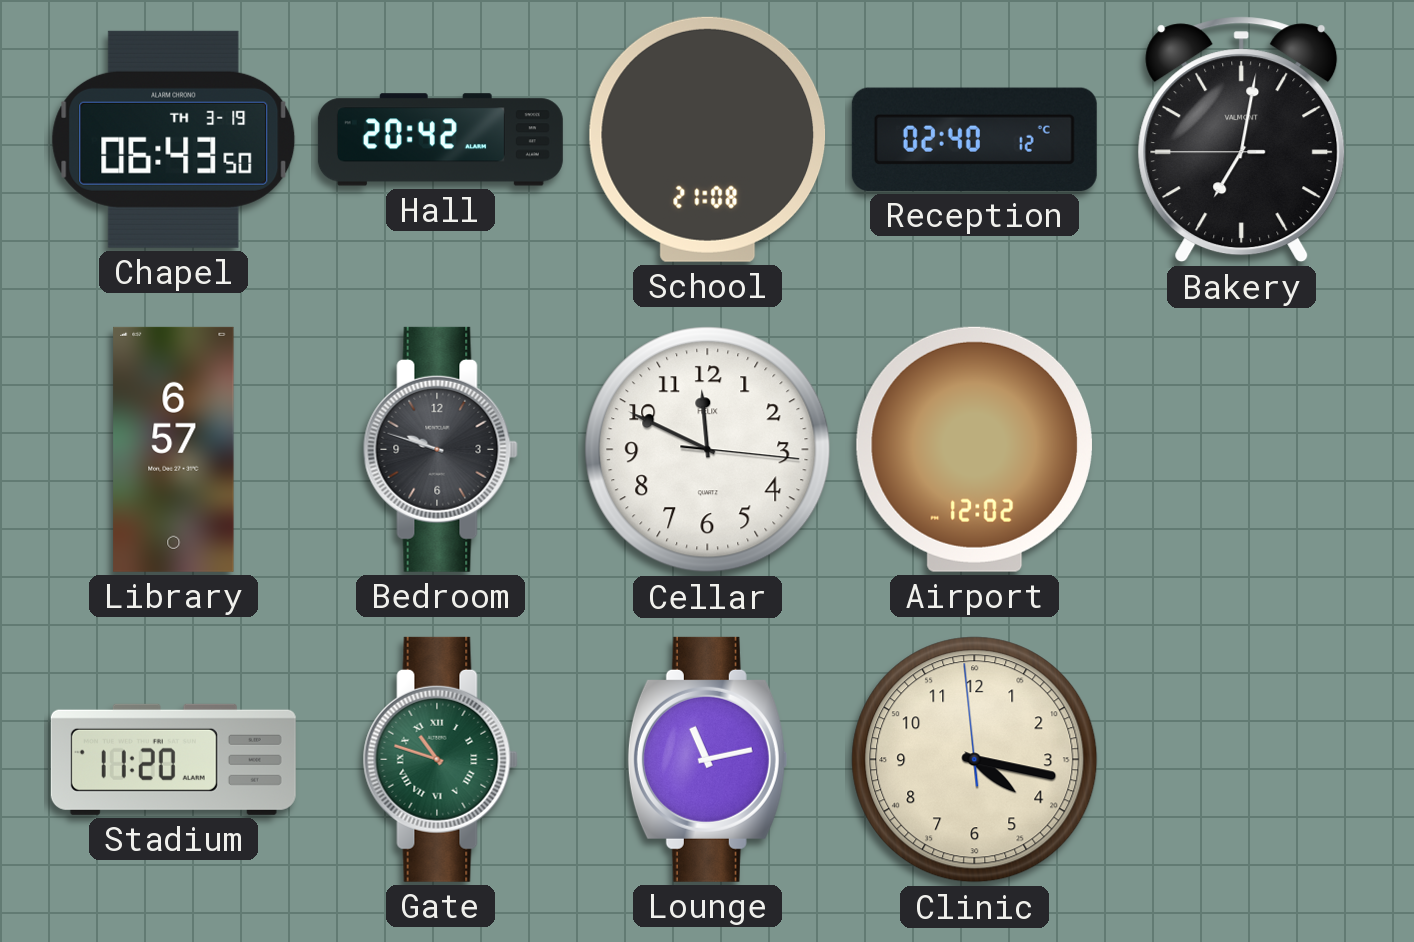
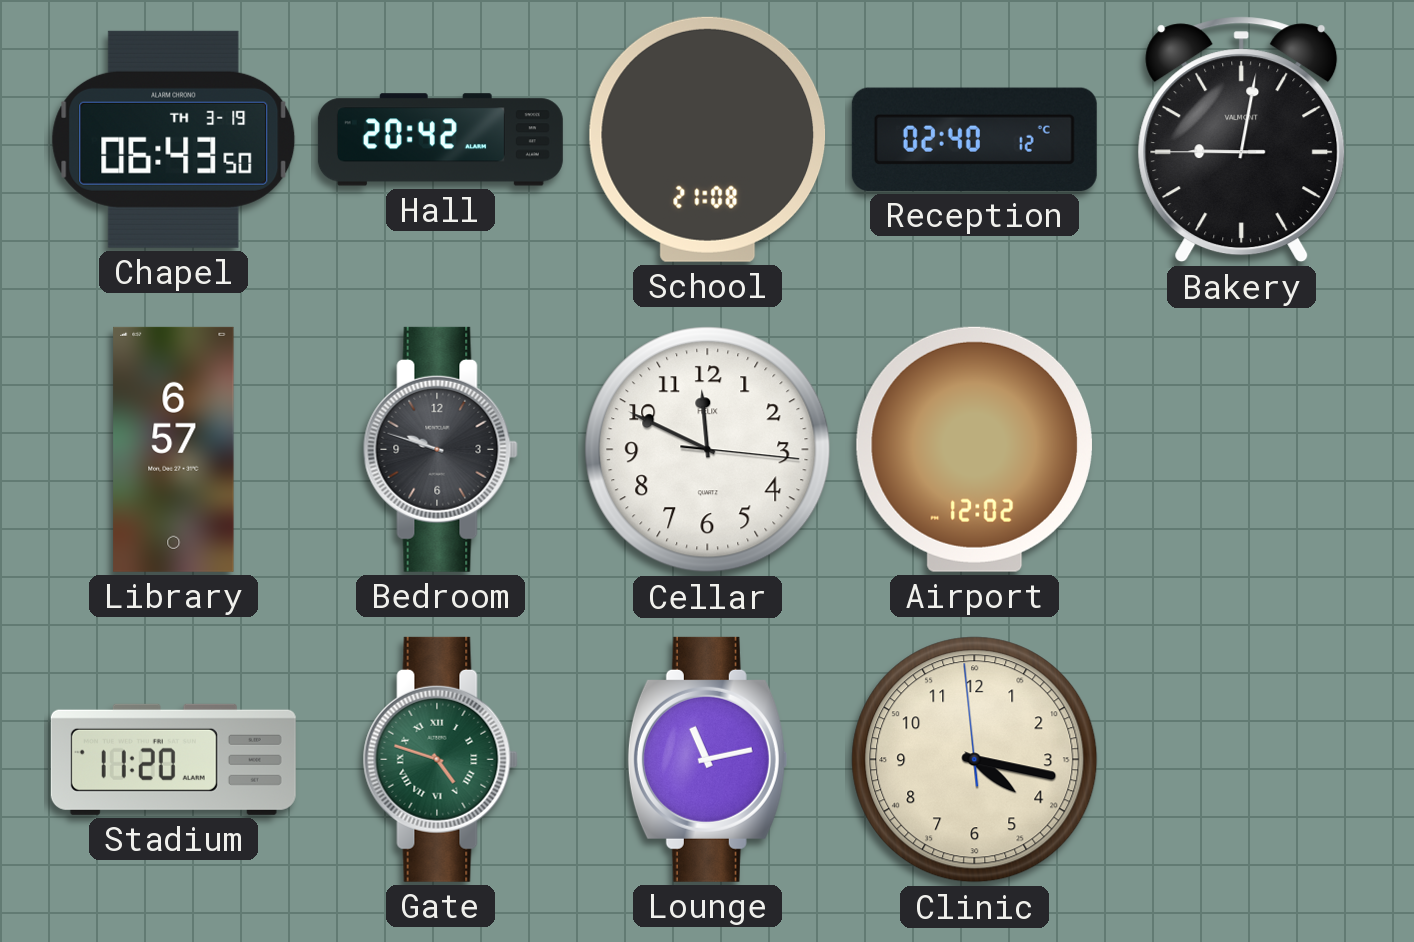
Bakery: 7:01 -> 9:01
Gate: 10:48 -> 4:48
